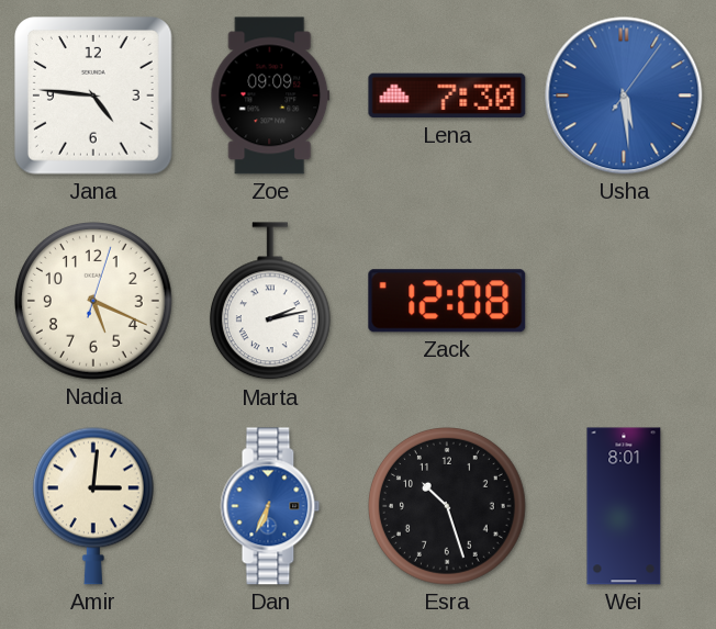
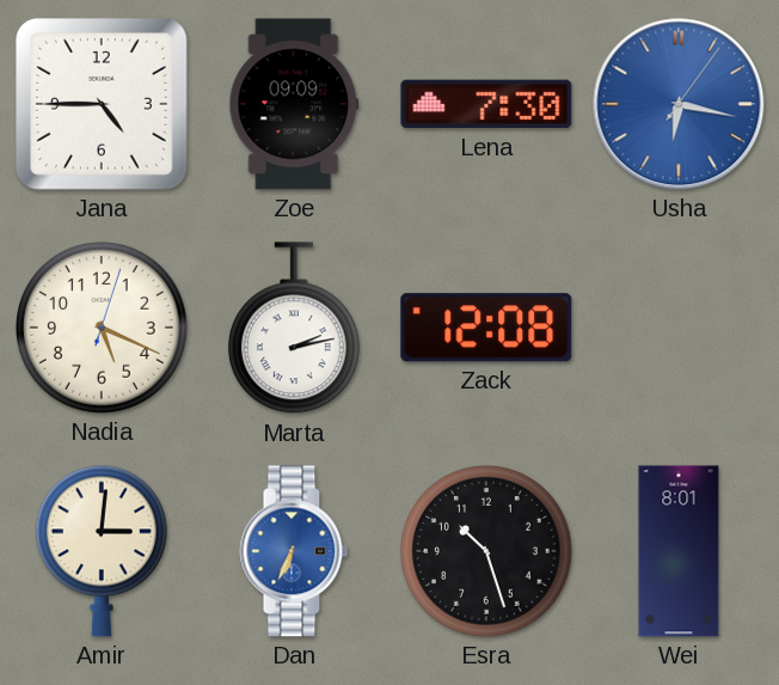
Jana: 4:46 -> 4:45
Usha: 5:29 -> 6:17
